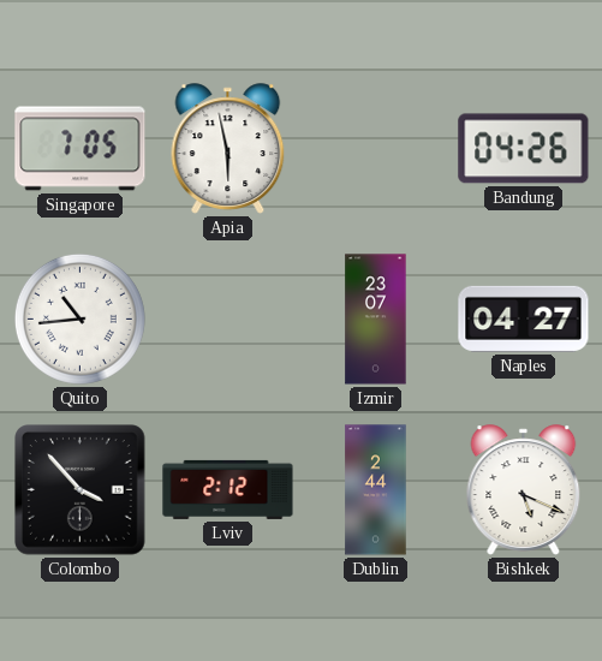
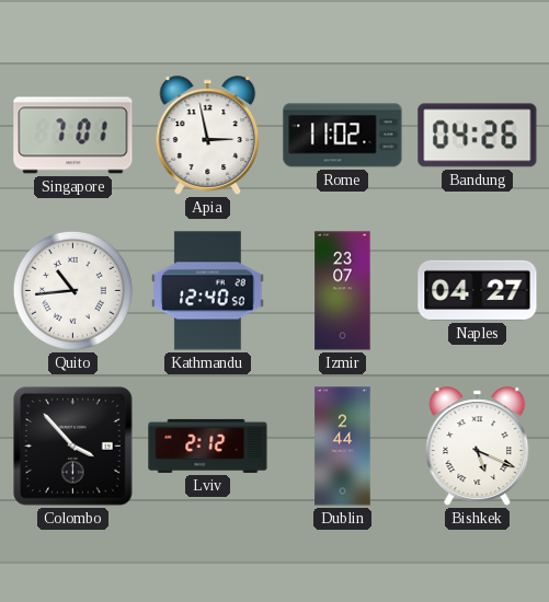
Singapore: 7:05 -> 7:01
Apia: 5:58 -> 2:58
Rome: none -> 11:02
Kathmandu: none -> 12:40
